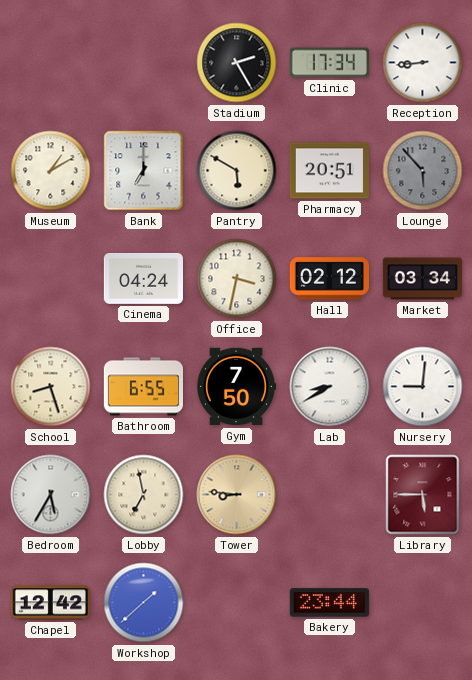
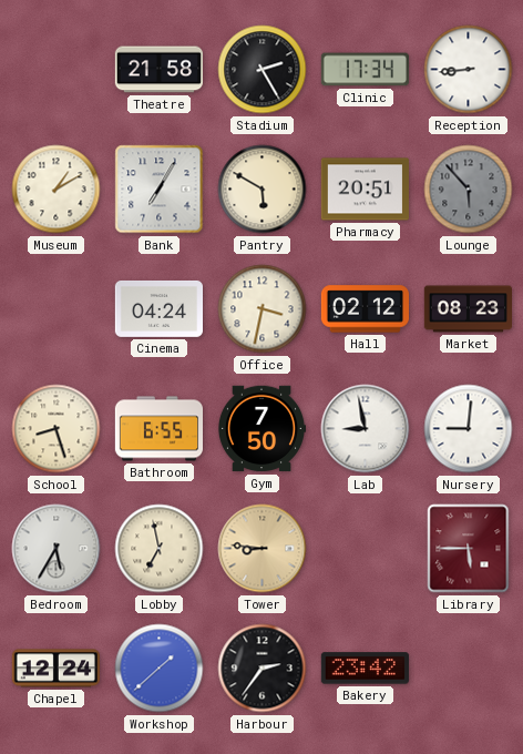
Theatre: none -> 21:58
Bank: 7:00 -> 7:05
Market: 03:34 -> 08:23
Lab: 8:40 -> 8:58
Chapel: 12:42 -> 12:24
Harbour: none -> 2:36
Bakery: 23:44 -> 23:42
